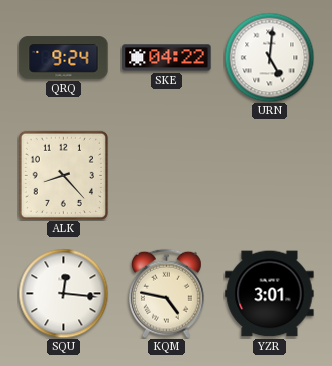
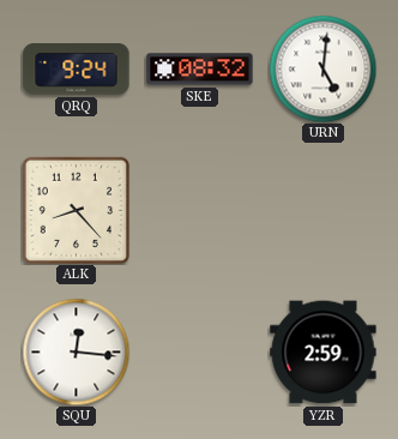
SKE: 04:22 -> 08:32
KQM: 4:47 -> none
YZR: 3:01 -> 2:59
